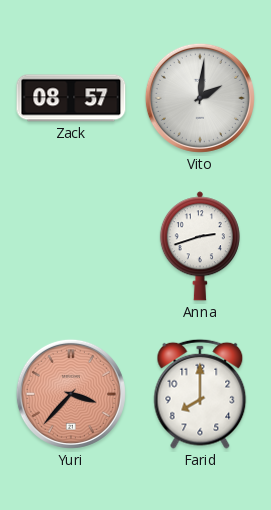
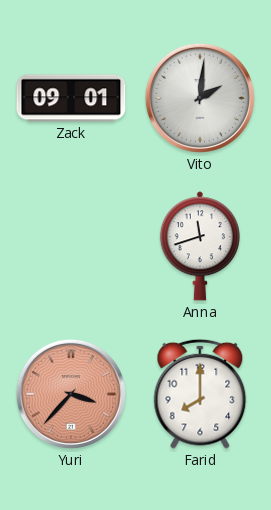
Zack: 08:57 -> 09:01
Anna: 2:42 -> 11:42
